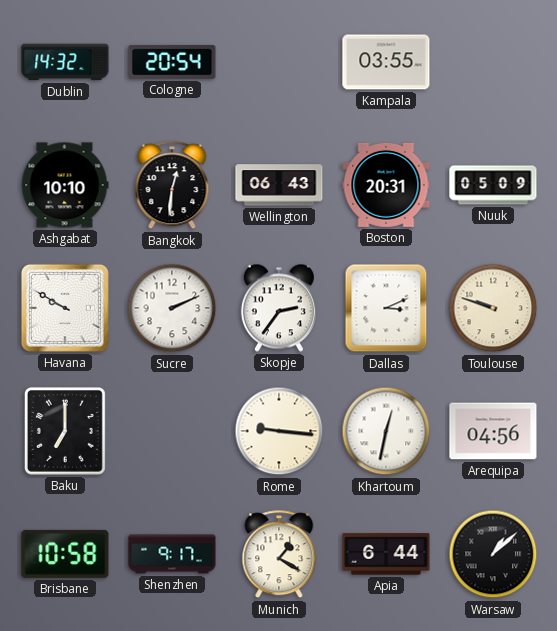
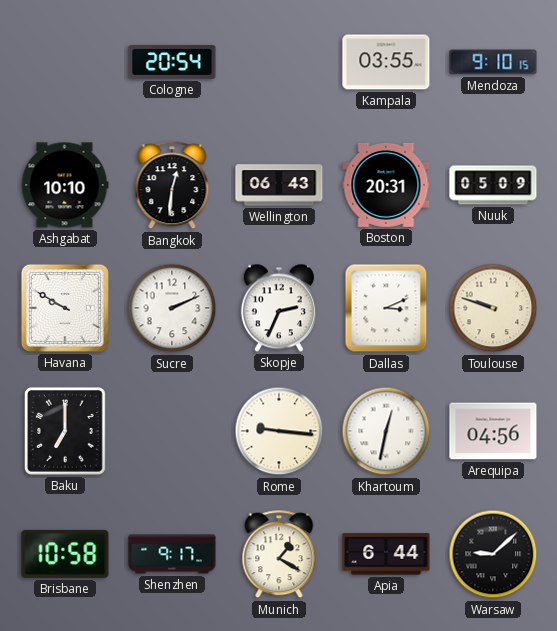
Dublin: 14:32 -> none
Mendoza: none -> 9:10
Skopje: 2:36 -> 2:34
Warsaw: 1:08 -> 9:08
